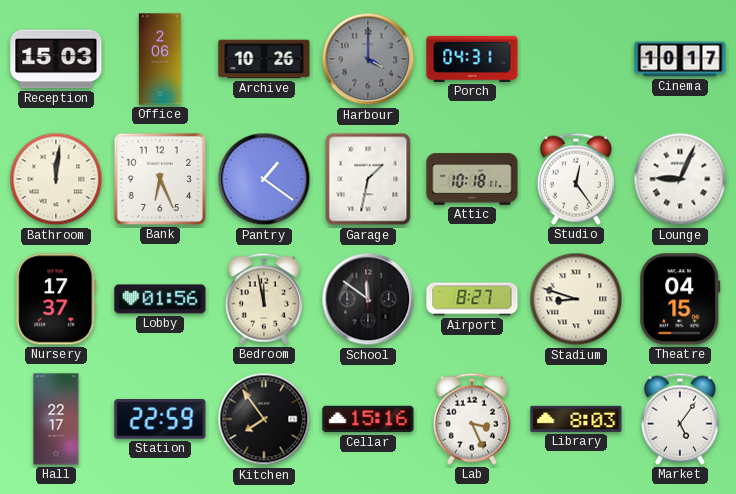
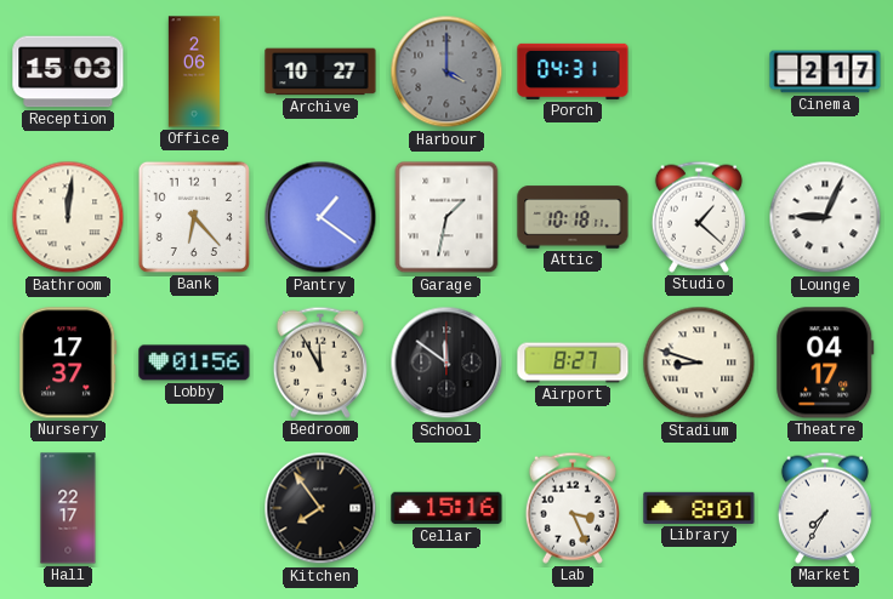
Archive: 10:26 -> 10:27
Cinema: 10:17 -> 2:17
Bank: 6:26 -> 6:23
Studio: 12:24 -> 1:22
Bedroom: 11:58 -> 11:55
Theatre: 04:15 -> 04:17
Station: 22:59 -> none
Library: 8:03 -> 8:01
Market: 5:06 -> 7:35
